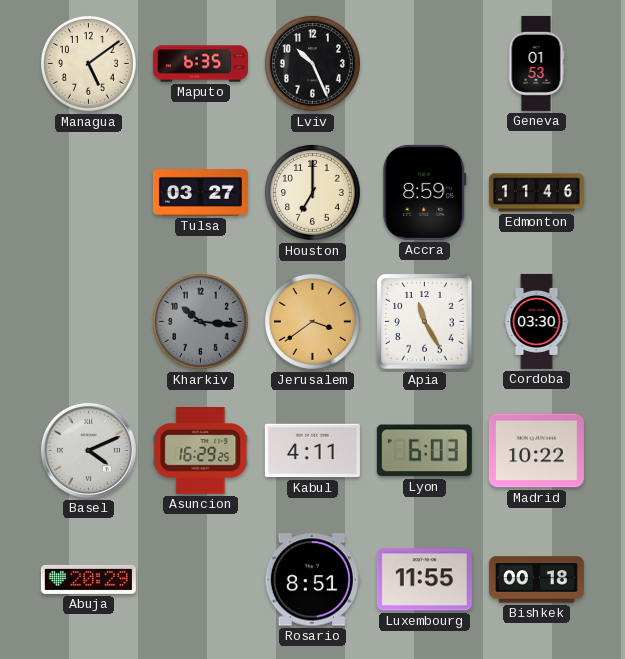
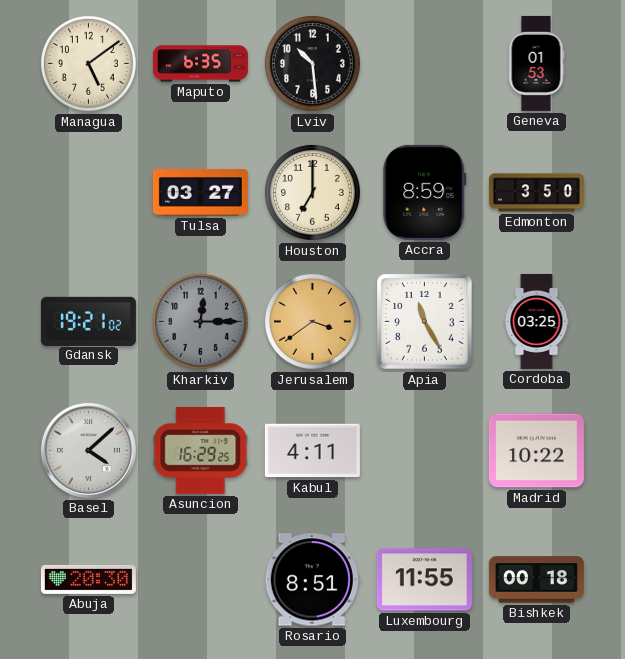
Lviv: 10:26 -> 10:29
Edmonton: 11:46 -> 3:50
Gdansk: none -> 19:21
Kharkiv: 10:16 -> 12:15
Cordoba: 03:30 -> 03:25
Basel: 4:11 -> 4:08
Lyon: 6:03 -> none
Abuja: 20:29 -> 20:30
